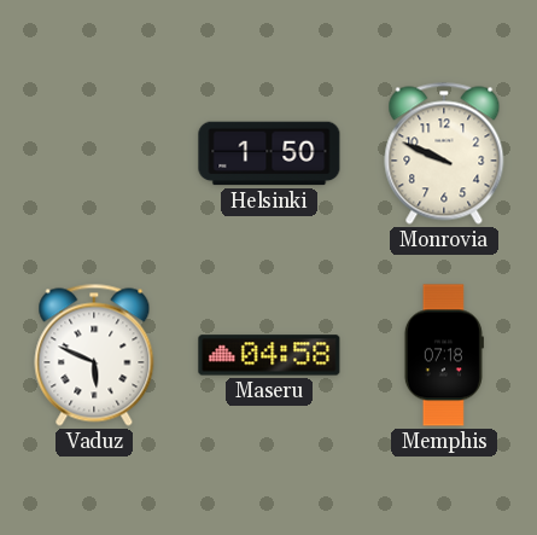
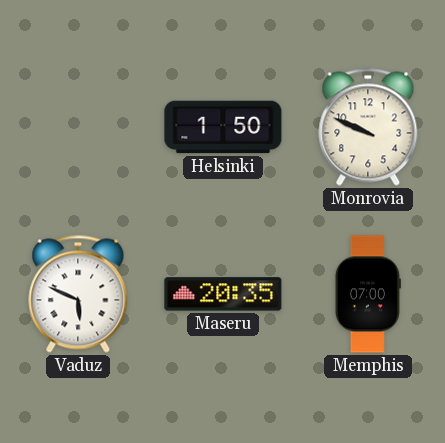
Maseru: 04:58 -> 20:35
Memphis: 07:18 -> 07:00
